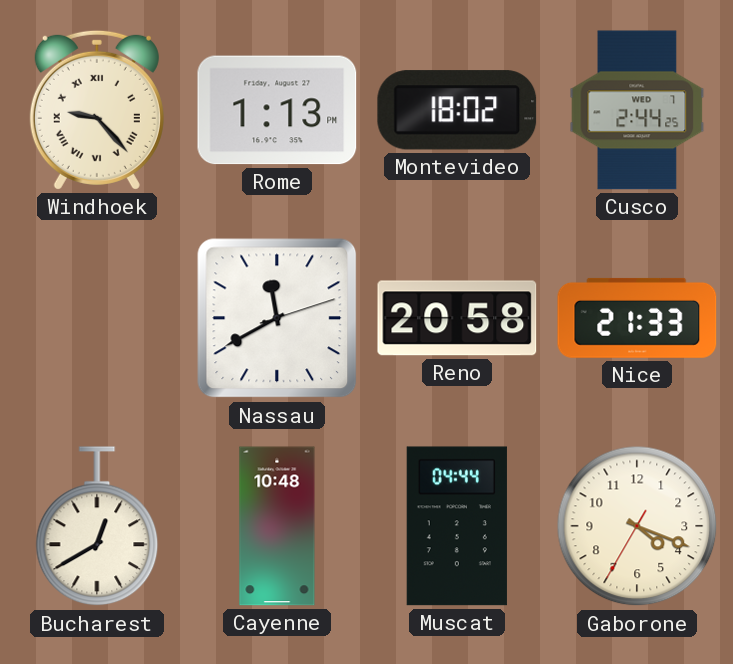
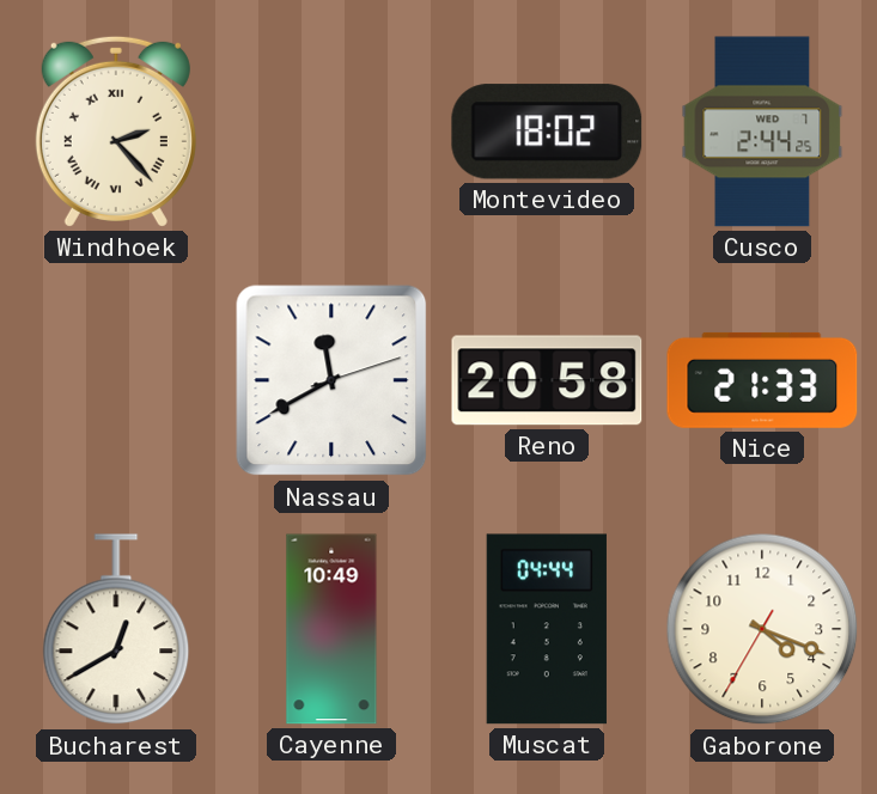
Windhoek: 9:23 -> 2:23
Rome: 1:13 -> none
Cayenne: 10:48 -> 10:49
